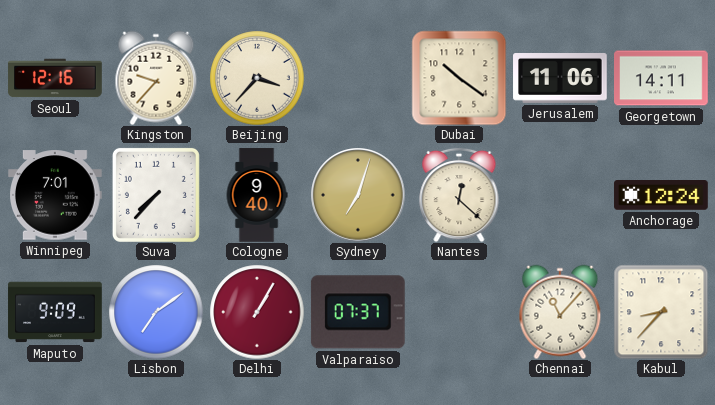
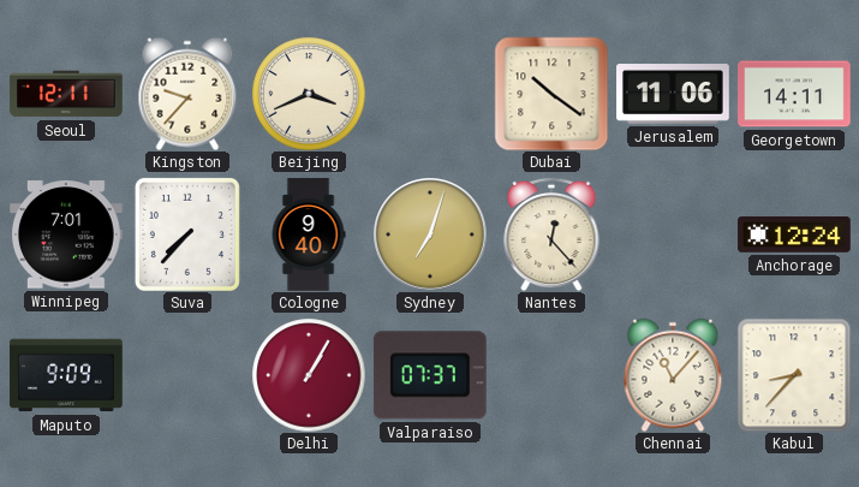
Seoul: 12:16 -> 12:11
Beijing: 3:37 -> 3:41
Nantes: 12:22 -> 12:23
Lisbon: 7:09 -> none
